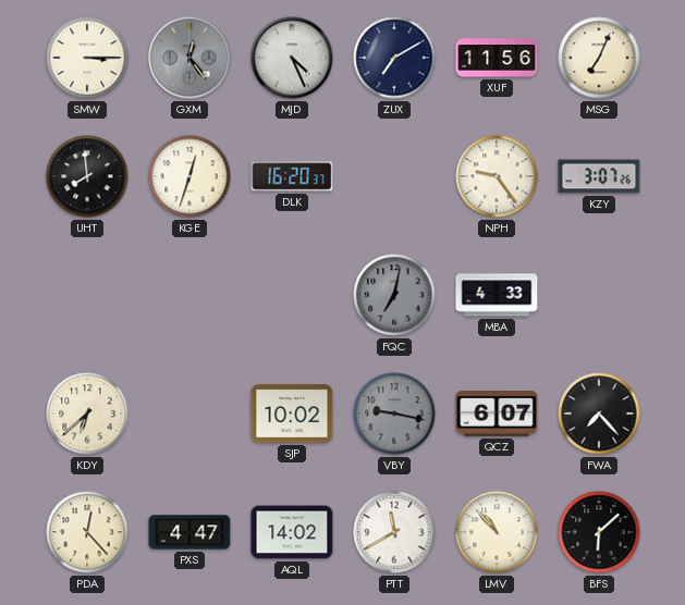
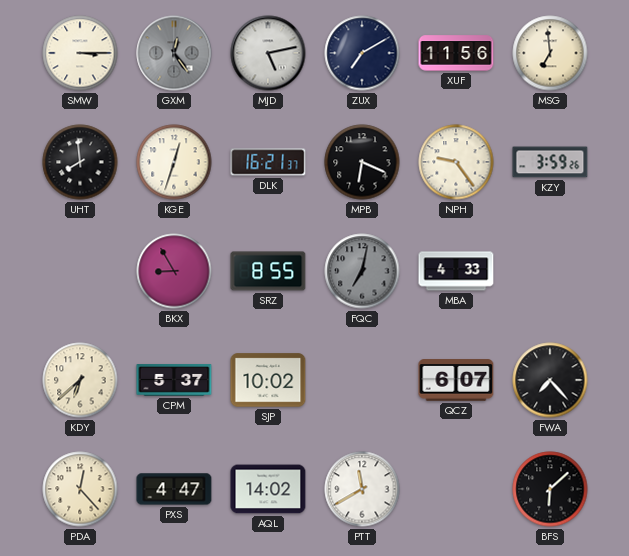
MJD: 4:26 -> 5:13
MSG: 7:04 -> 6:59
DLK: 16:20 -> 16:21
MPB: none -> 6:19
KZY: 3:07 -> 3:59
BKX: none -> 8:55
SRZ: none -> 8:55
CPM: none -> 5:37
VBY: 9:17 -> none
LMV: 10:53 -> none
